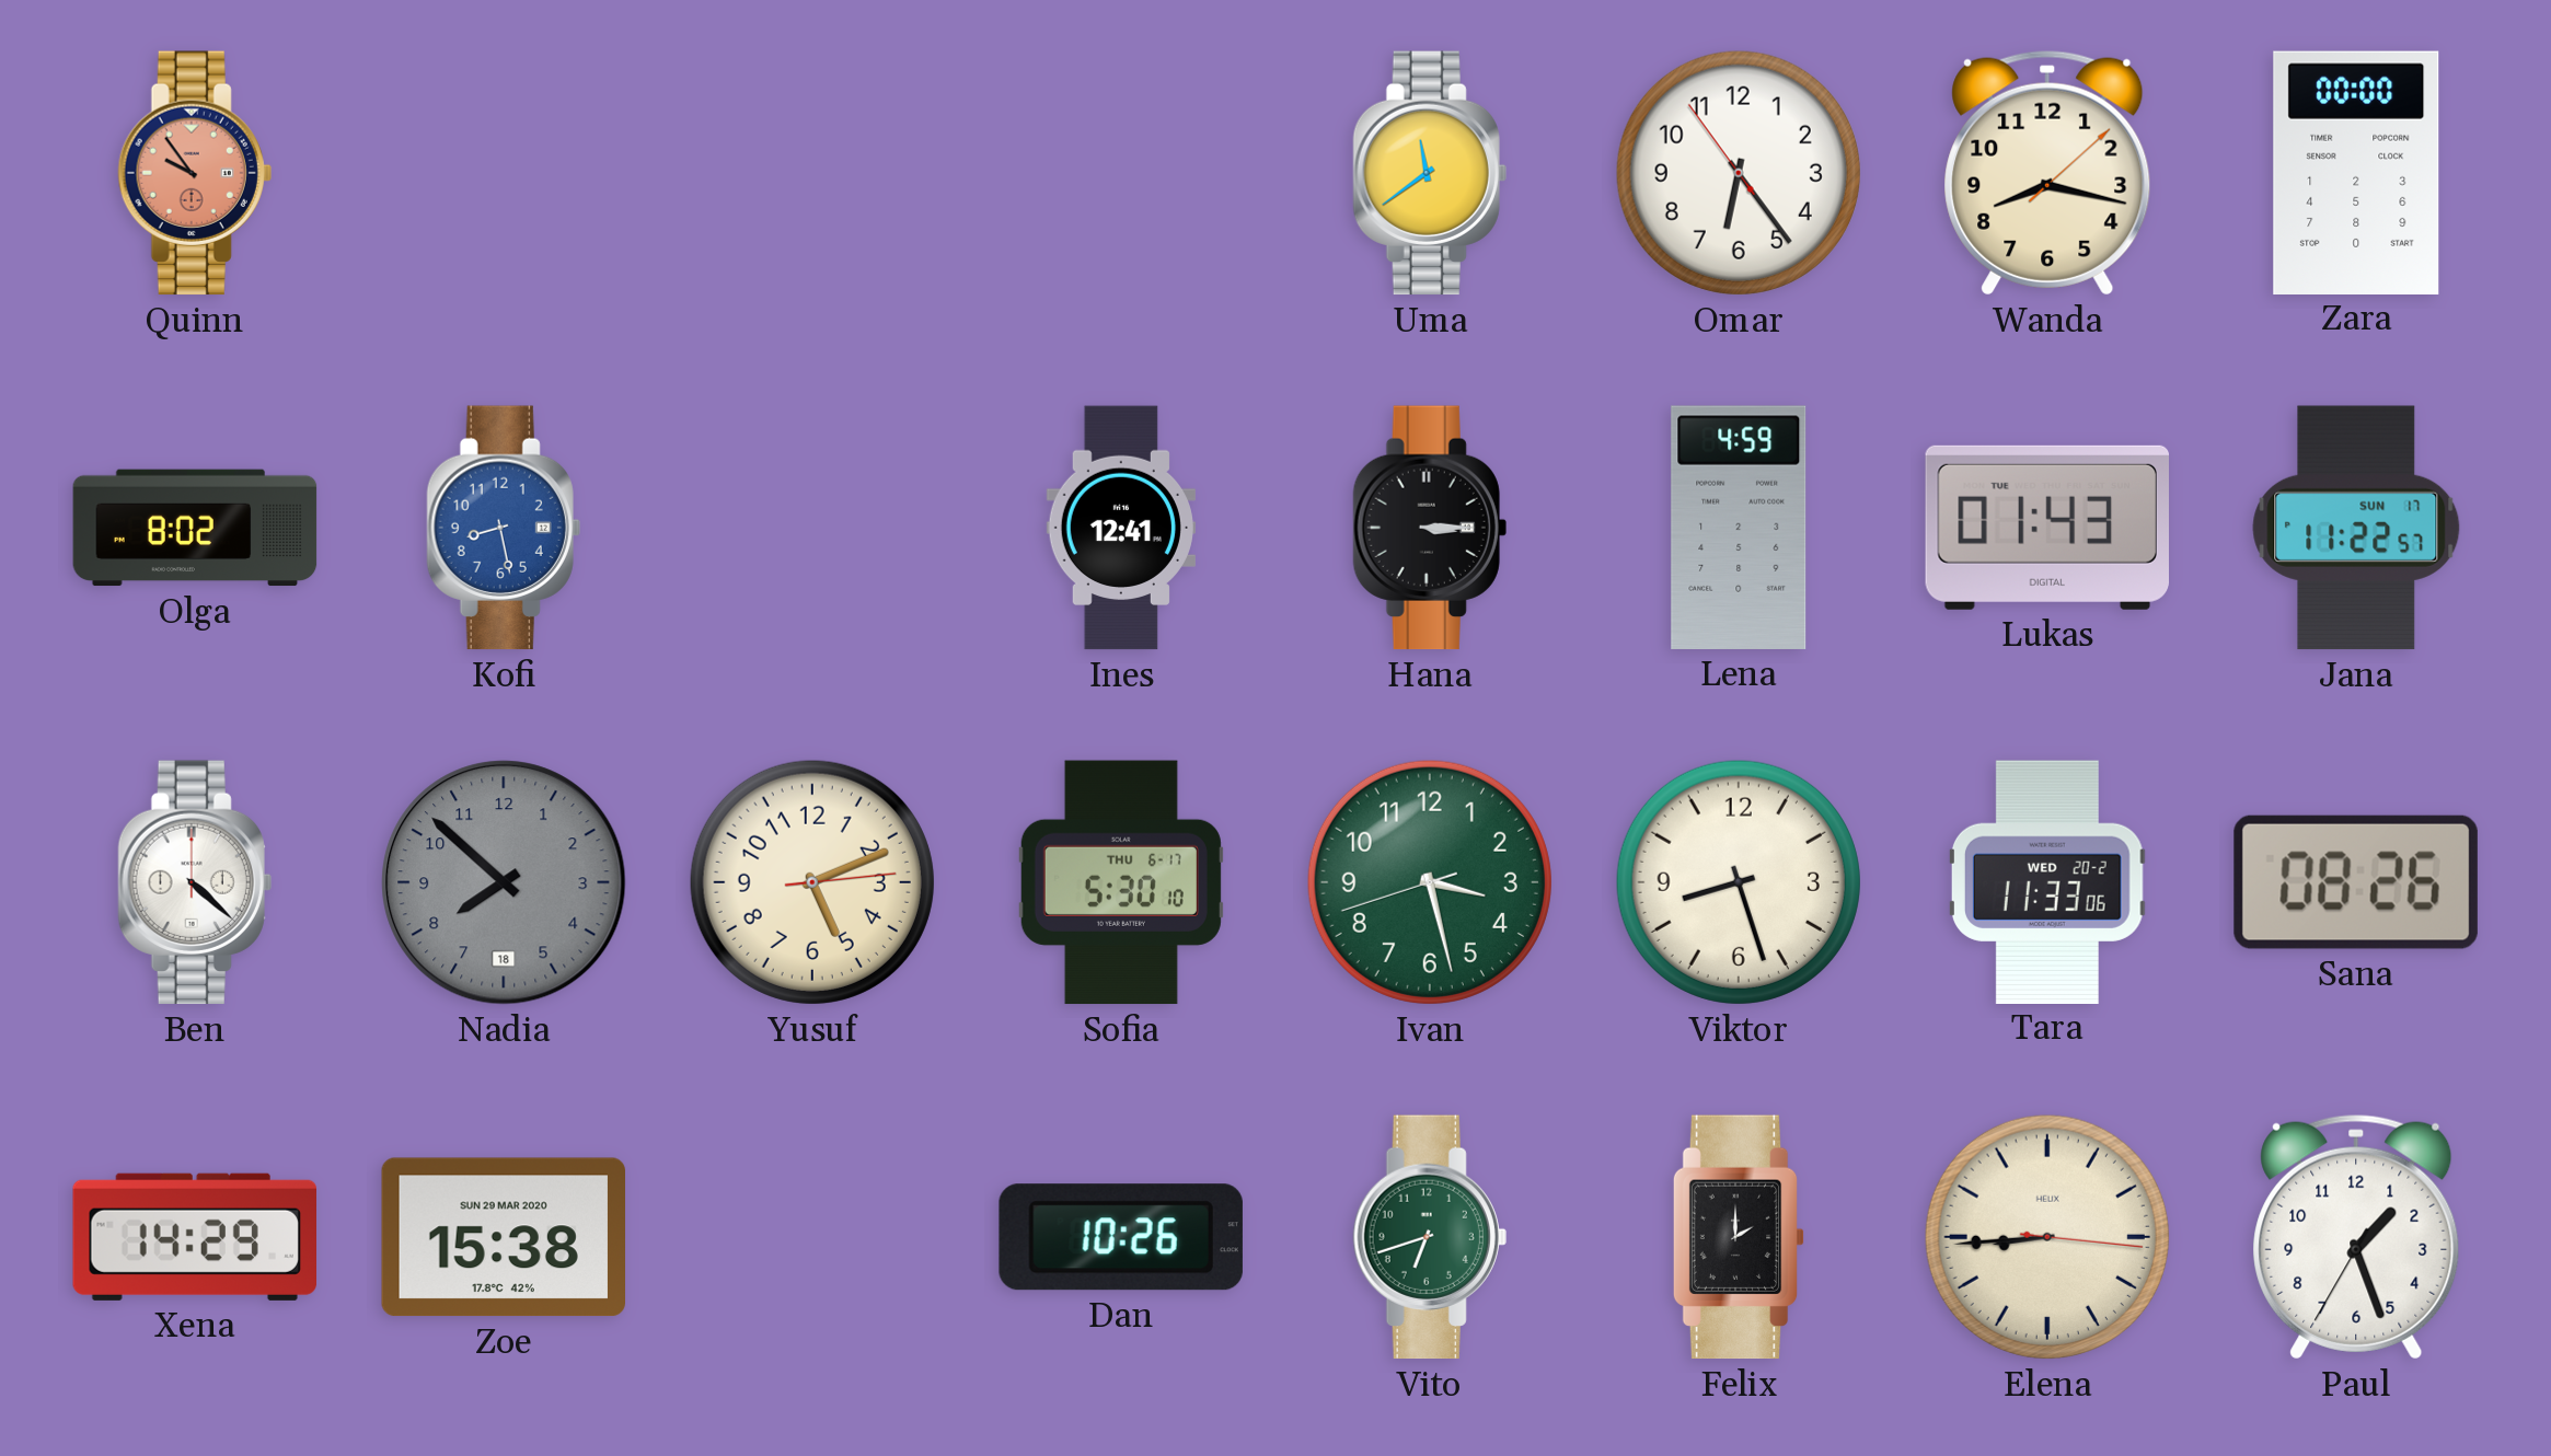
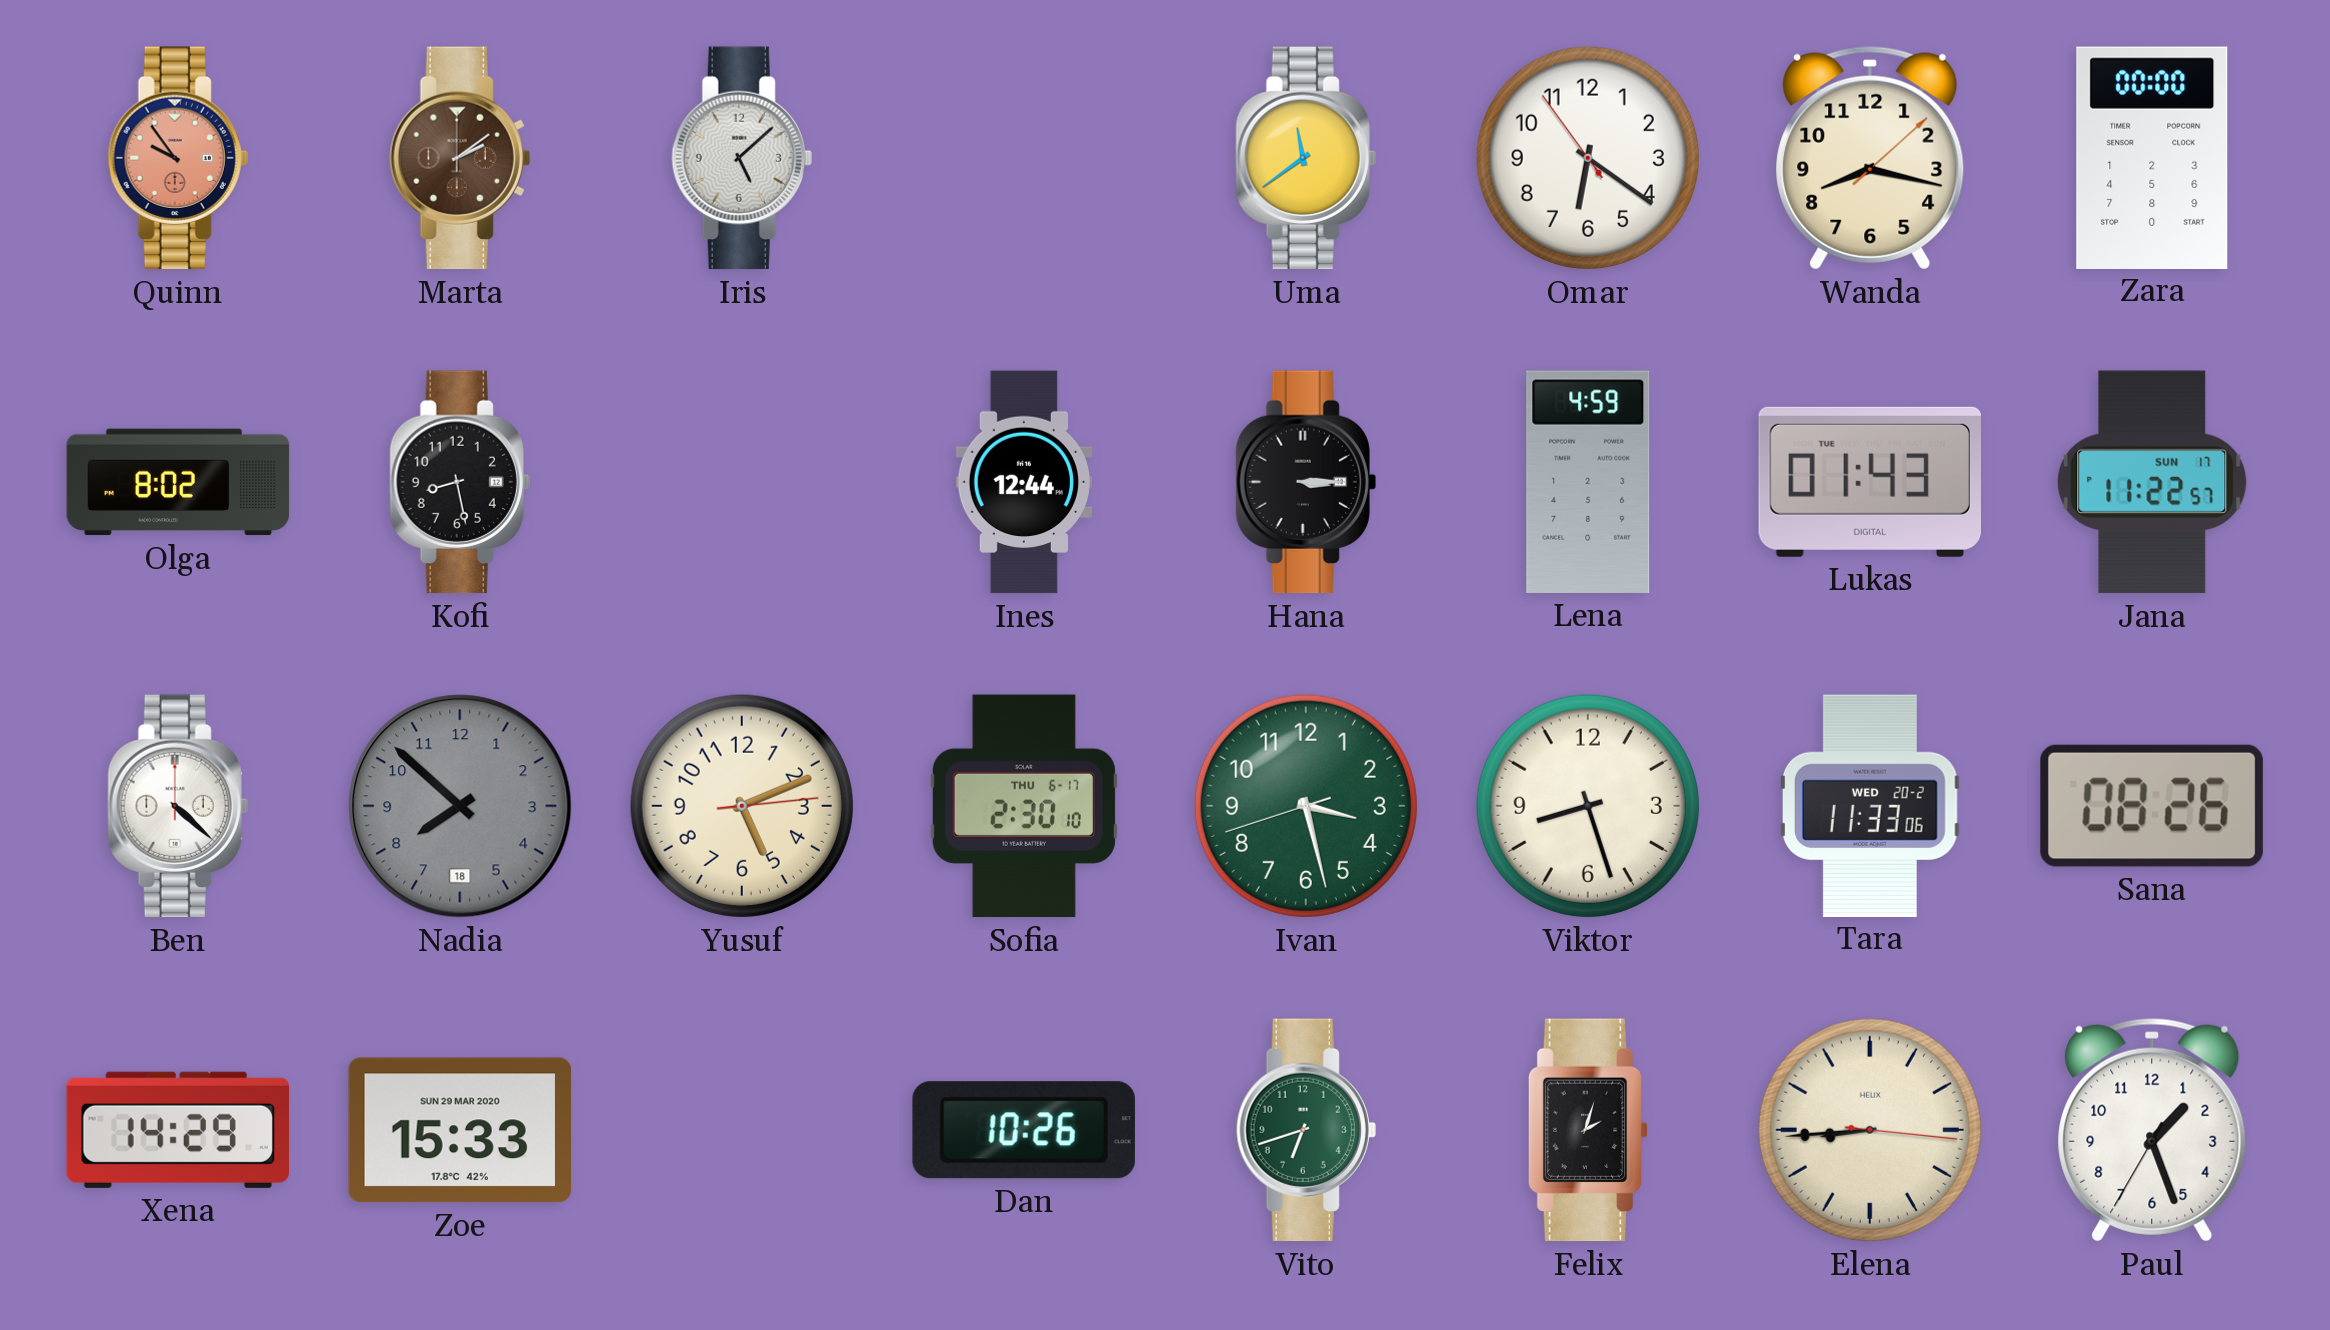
Marta: none -> 2:09
Iris: none -> 5:08
Omar: 6:23 -> 6:20
Kofi dial: blue -> black
Ines: 12:41 -> 12:44
Sofia: 5:30 -> 2:30
Zoe: 15:38 -> 15:33
Felix: 2:00 -> 2:03
